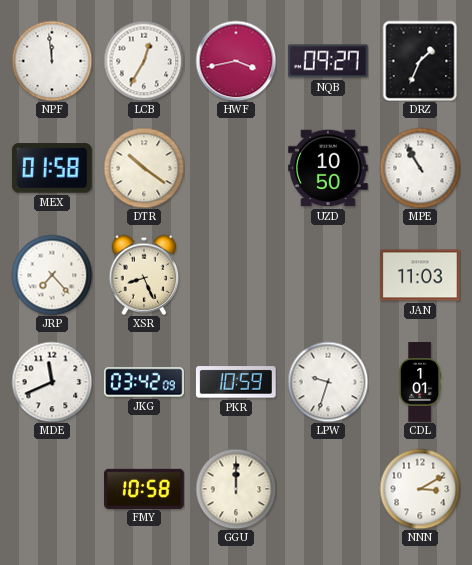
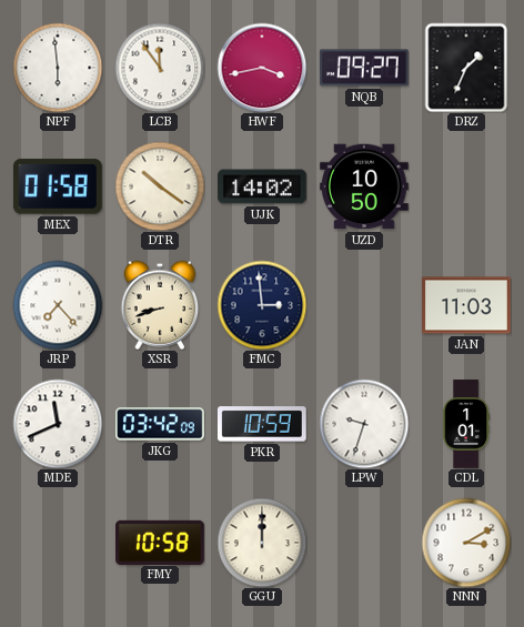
NPF: 11:59 -> 5:59
LCB: 12:35 -> 11:54
UJK: none -> 14:02
MPE: 10:55 -> none
XSR: 8:26 -> 8:42
FMC: none -> 2:59
